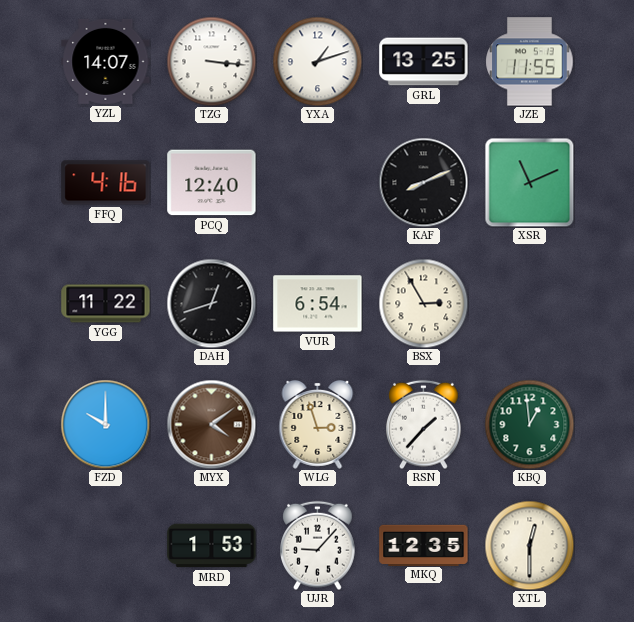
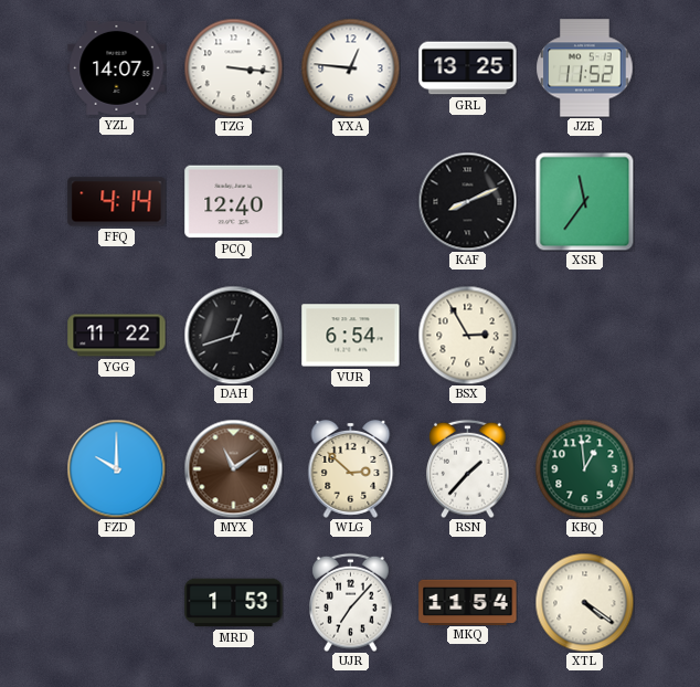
YXA: 1:12 -> 12:46
JZE: 11:55 -> 11:52
FFQ: 4:16 -> 4:14
XSR: 11:11 -> 11:36
MYX: 4:09 -> 11:09
WLG: 2:57 -> 2:52
UJR: 9:07 -> 7:07
MKQ: 12:35 -> 11:54
XTL: 12:30 -> 4:21
